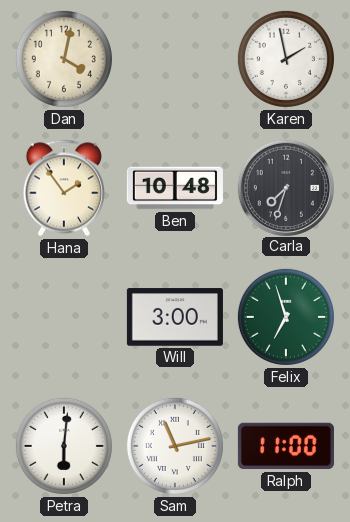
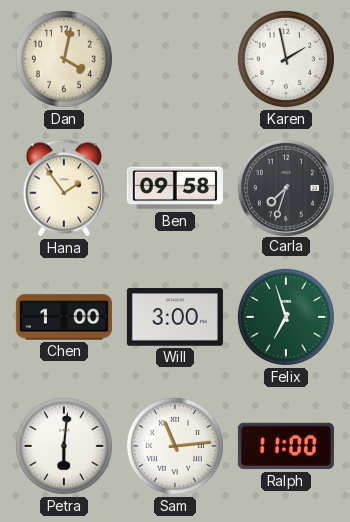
Ben: 10:48 -> 09:58
Chen: none -> 1:00
Sam: 11:13 -> 11:14
